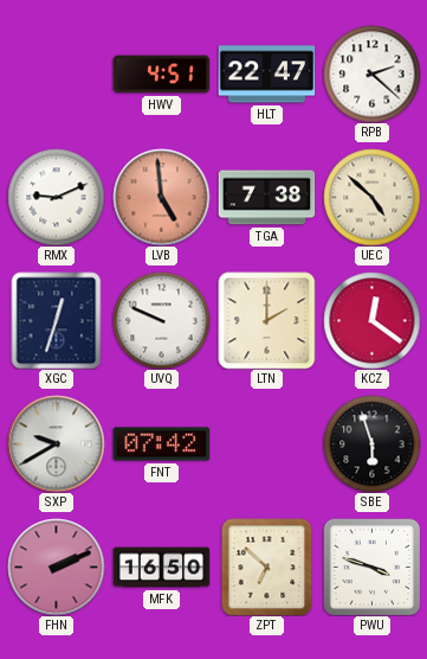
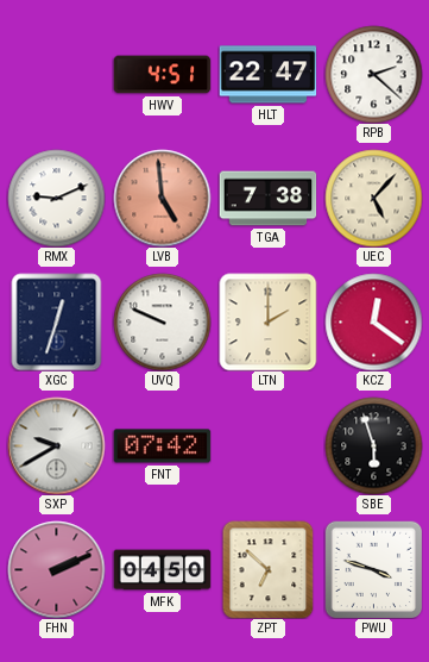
UEC: 4:52 -> 5:07
MFK: 16:50 -> 04:50
